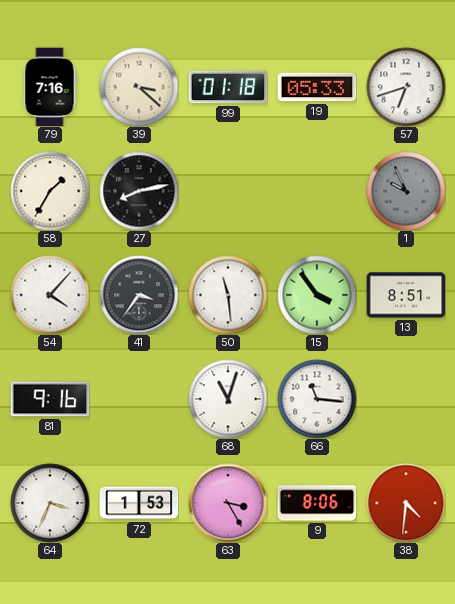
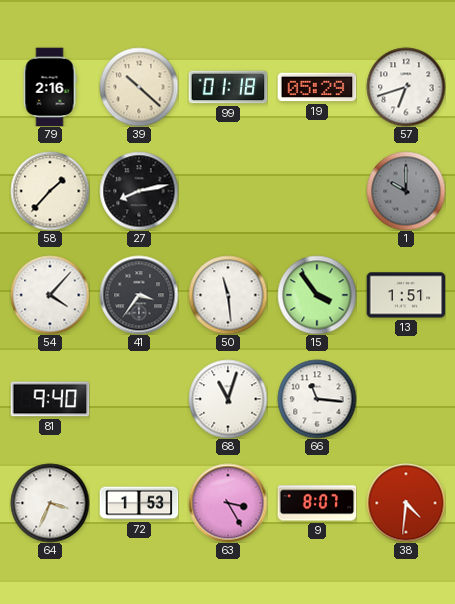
79: 7:16 -> 2:16
39: 3:22 -> 10:22
19: 05:33 -> 05:29
58: 1:35 -> 1:37
1: 9:56 -> 10:00
13: 8:51 -> 1:51
81: 9:16 -> 9:40
9: 8:06 -> 8:07
